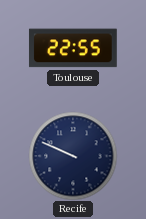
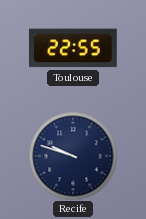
Recife: 9:49 -> 9:48
